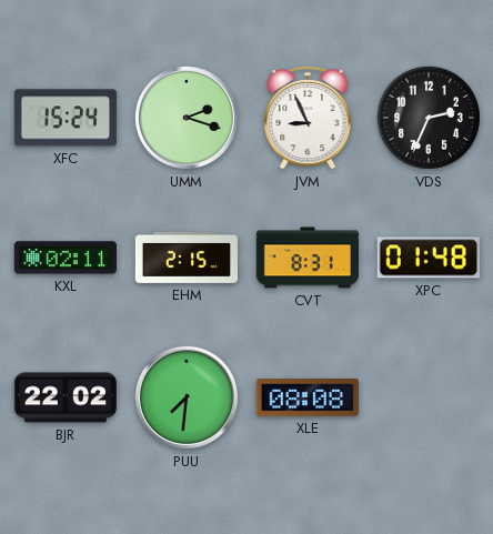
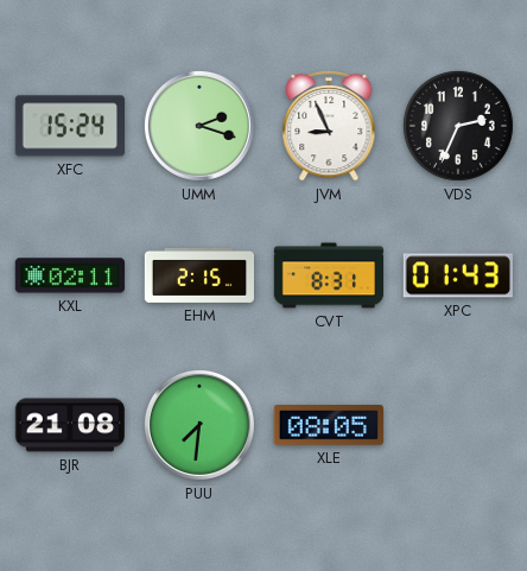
XPC: 01:48 -> 01:43
BJR: 22:02 -> 21:08
XLE: 08:08 -> 08:05
